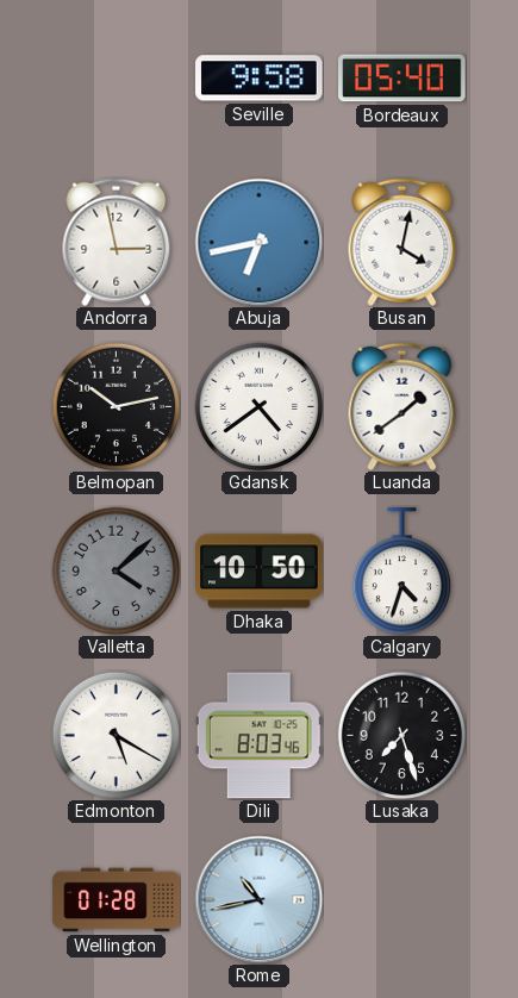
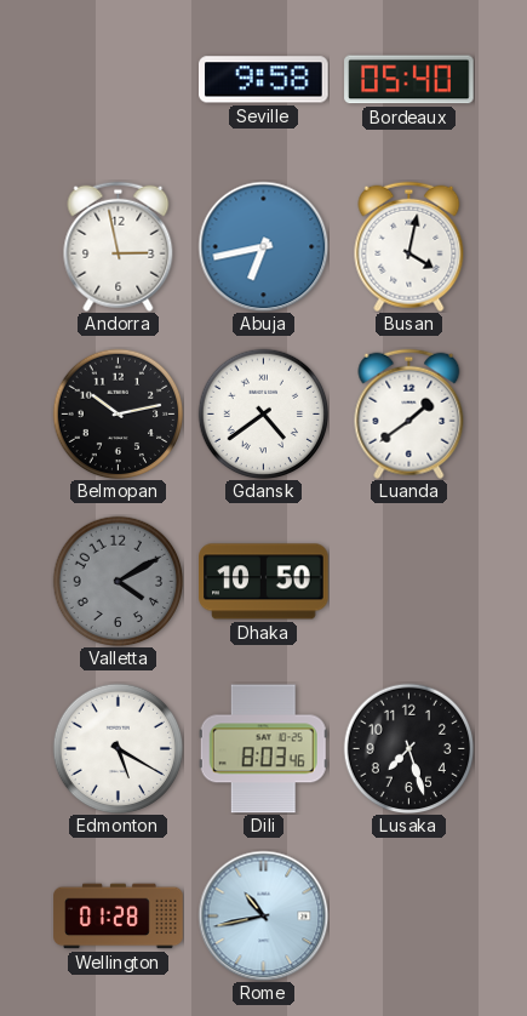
Valletta: 4:08 -> 4:10
Calgary: 4:33 -> none
